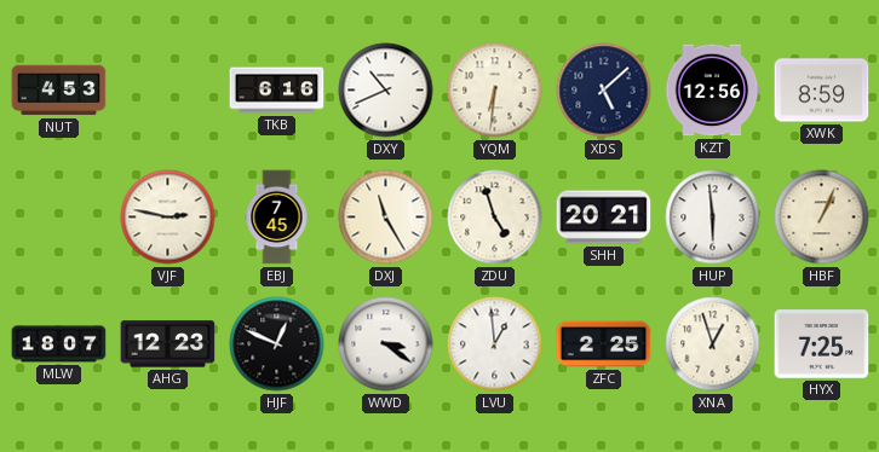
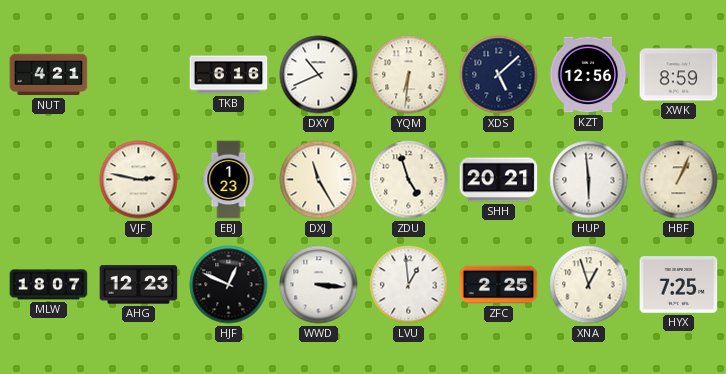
NUT: 4:53 -> 4:21
EBJ: 7:45 -> 1:23
WWD: 3:21 -> 3:16
